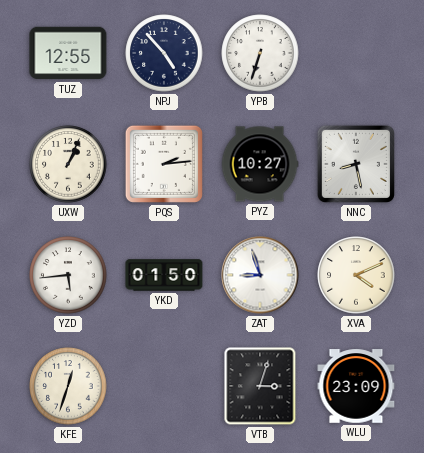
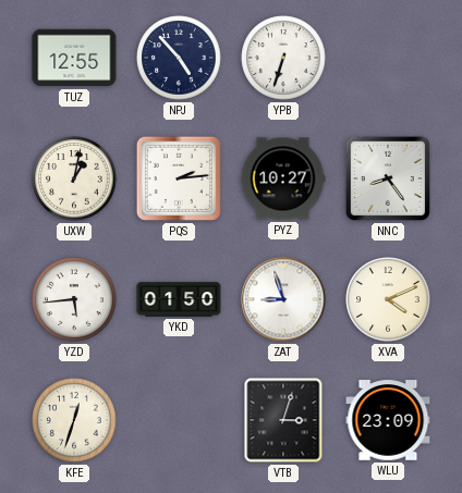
UXW: 1:04 -> 1:02
NNC: 8:28 -> 8:24
